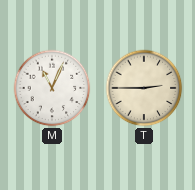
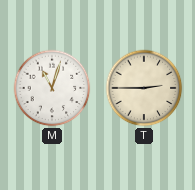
M: 11:04 -> 11:03
